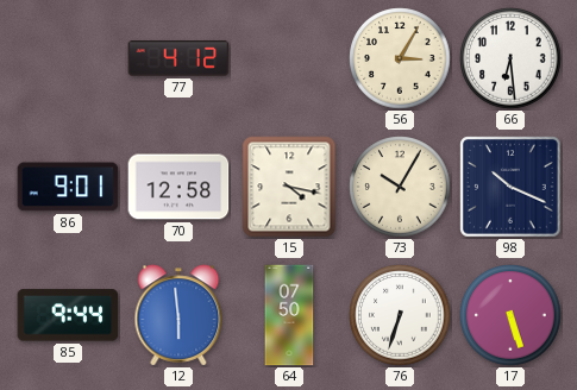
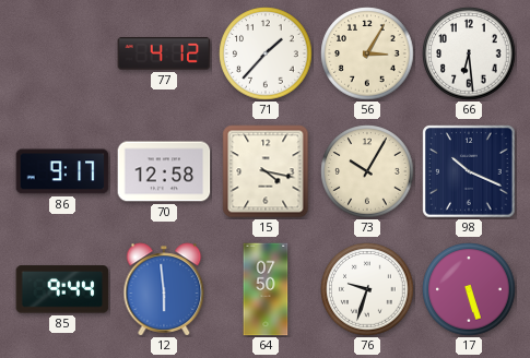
71: none -> 1:37
86: 9:01 -> 9:17
76: 6:33 -> 9:33
